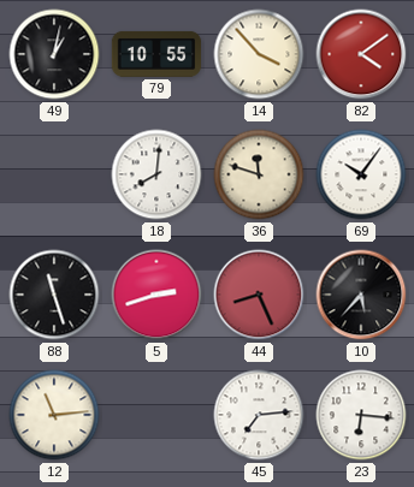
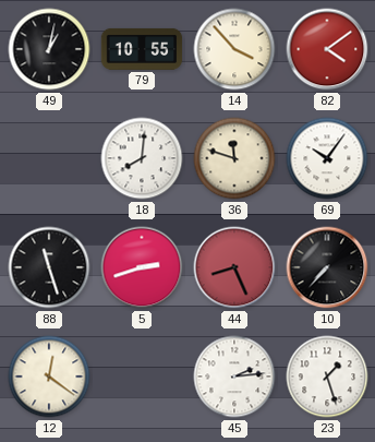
10: 5:37 -> 7:37
12: 11:14 -> 12:21
45: 7:14 -> 2:14
23: 6:16 -> 1:27
